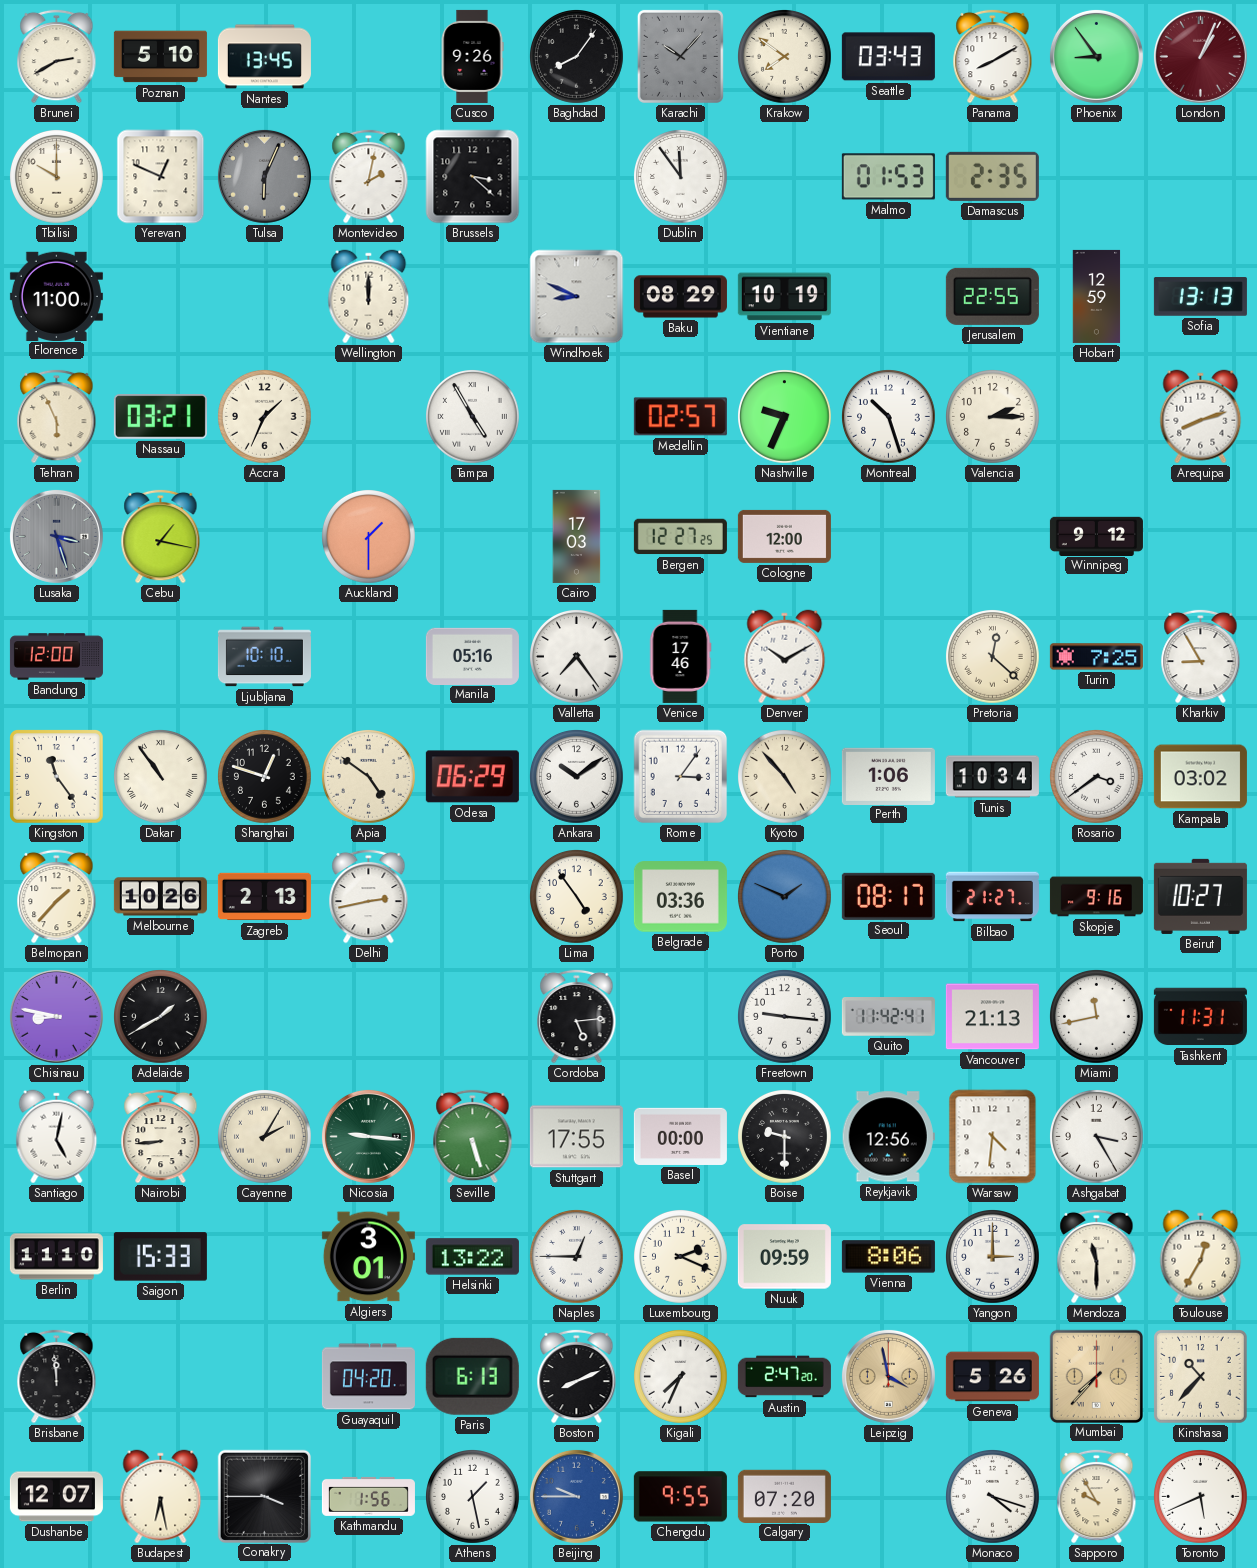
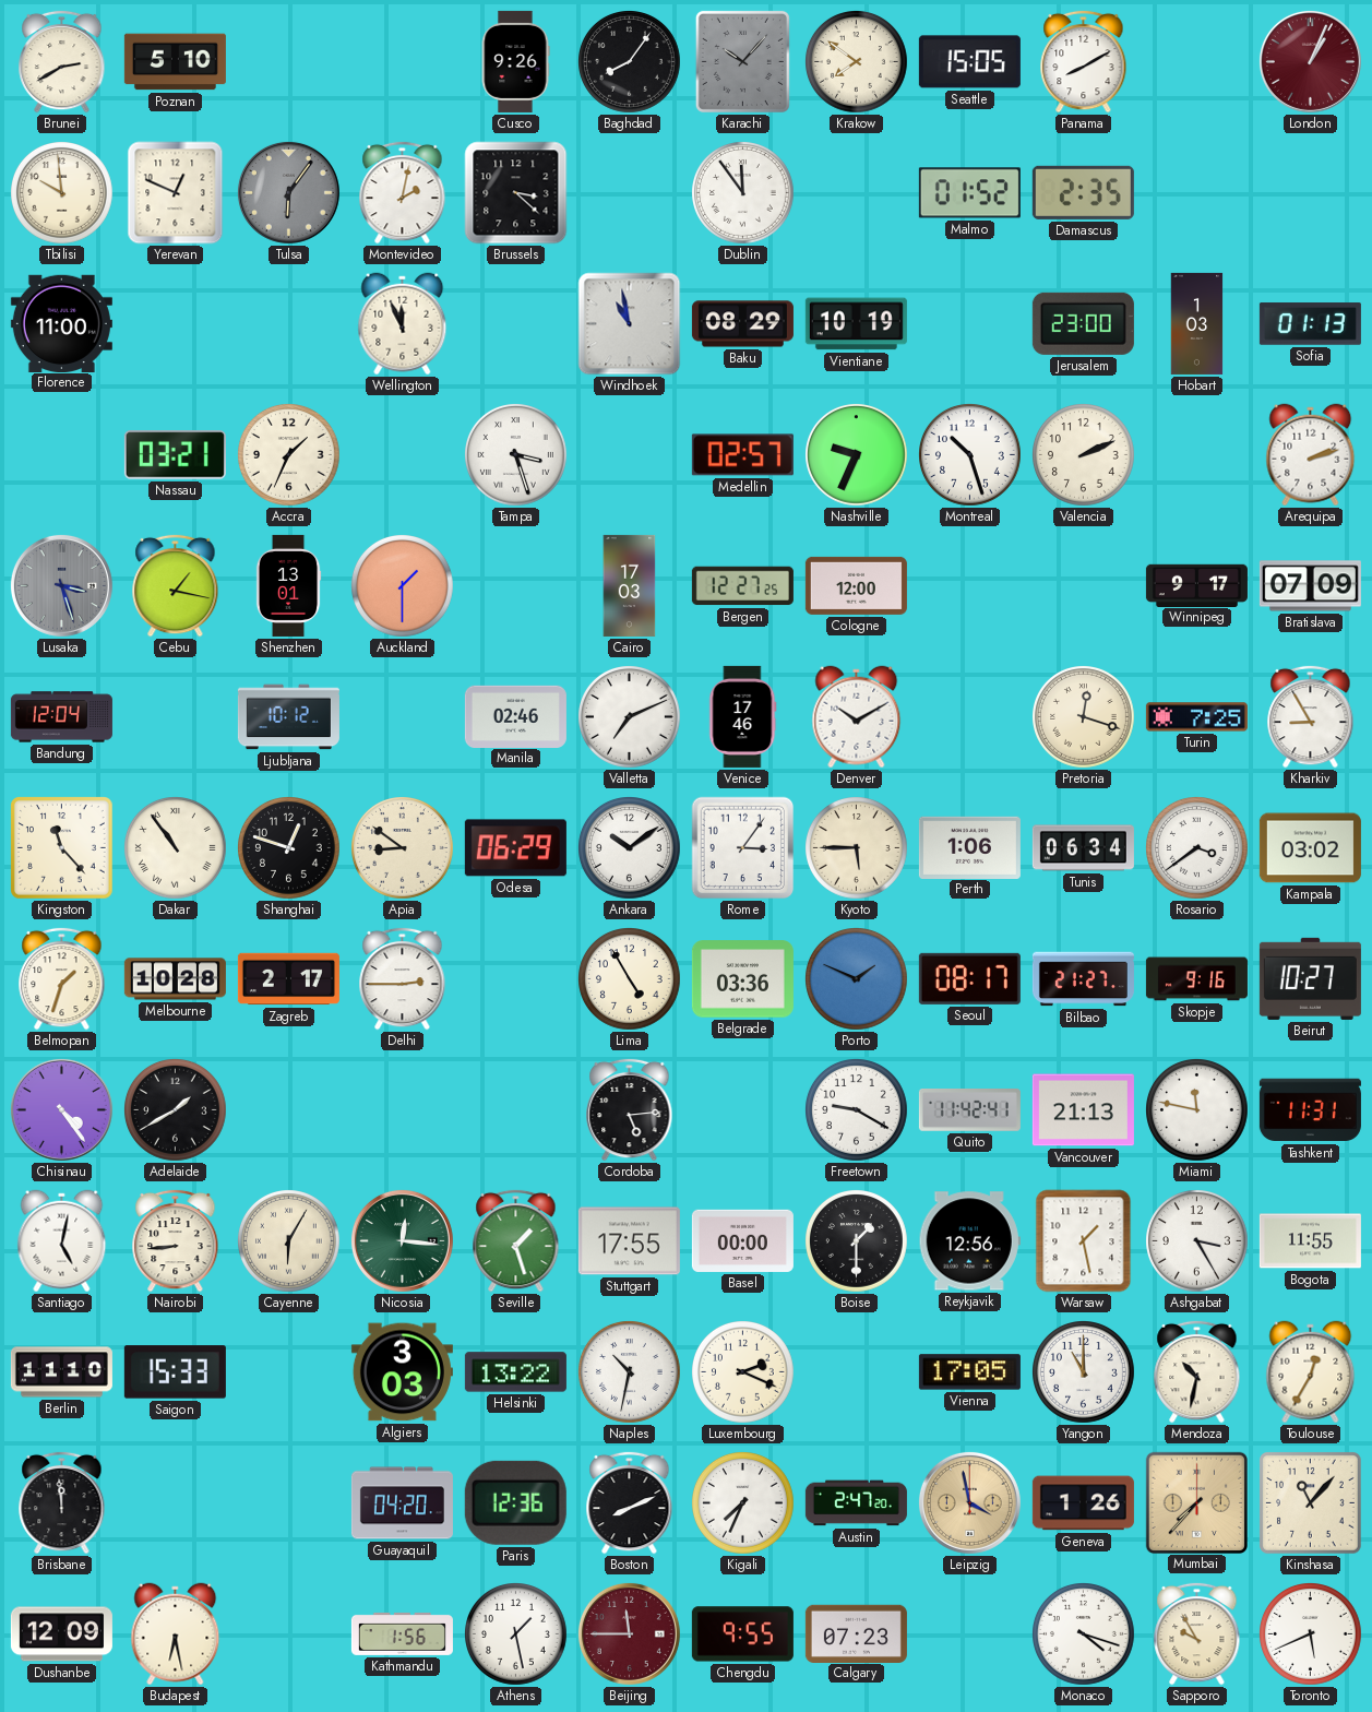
Nantes: 13:45 -> none
Seattle: 03:43 -> 15:05
Phoenix: 8:54 -> none
Tbilisi: 10:00 -> 9:59
Tulsa: 6:04 -> 6:06
Malmo: 01:53 -> 01:52
Wellington: 12:00 -> 11:56
Windhoek: 8:49 -> 10:58
Jerusalem: 22:55 -> 23:00
Hobart: 12:59 -> 1:03
Sofia: 13:13 -> 01:13
Tehran: 5:56 -> none
Tampa: 4:55 -> 3:27
Valencia: 2:15 -> 2:11
Arequipa: 8:12 -> 2:12
Shenzhen: none -> 13:01
Winnipeg: 9:12 -> 9:17
Bratislava: none -> 07:09
Bandung: 12:00 -> 12:04
Ljubljana: 10:10 -> 10:12
Manila: 05:16 -> 02:46
Valletta: 7:24 -> 7:11
Pretoria: 12:22 -> 12:18
Kingston: 11:24 -> 11:23
Apia: 4:51 -> 8:51
Kyoto: 4:53 -> 5:45
Tunis: 10:34 -> 06:34
Belmopan: 1:37 -> 1:33
Melbourne: 10:26 -> 10:28
Zagreb: 2:13 -> 2:17
Delhi: 2:43 -> 2:45
Lima: 4:54 -> 4:55
Chisinau: 8:47 -> 4:24
Freetown: 9:16 -> 9:20
Miami: 11:43 -> 11:47
Cayenne: 2:05 -> 6:05
Nicosia: 9:16 -> 12:16
Seville: 5:27 -> 1:27
Boise: 9:30 -> 1:30
Warsaw: 4:31 -> 1:28
Bogota: none -> 11:55
Algiers: 3:01 -> 3:03
Naples: 12:45 -> 10:32
Nuuk: 09:59 -> none
Vienna: 8:06 -> 17:05
Yangon: 3:00 -> 11:00
Mendoza: 11:30 -> 10:32
Paris: 6:13 -> 12:36
Geneva: 5:26 -> 1:26
Kinshasa: 10:37 -> 11:07
Dushanbe: 12:07 -> 12:09
Conakry: 3:45 -> none
Beijing: 9:45 -> 11:45
Beijing dial: blue -> burgundy
Calgary: 07:20 -> 07:23
